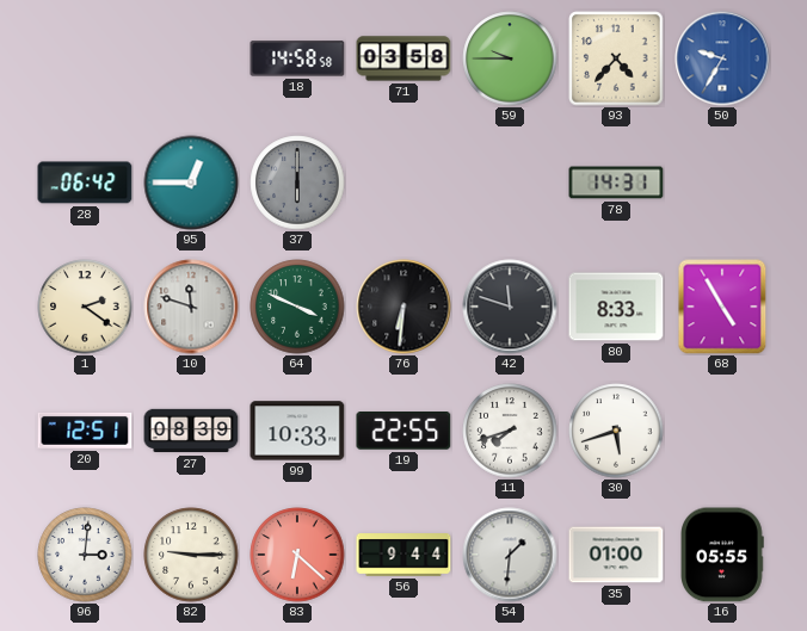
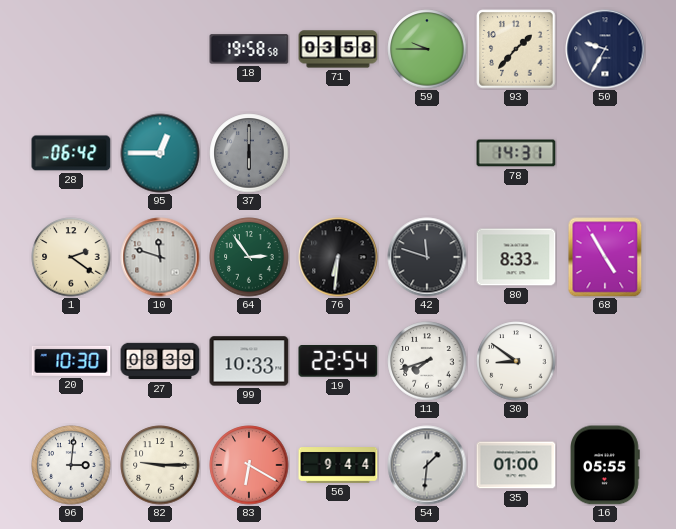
18: 14:58 -> 19:58
93: 4:37 -> 1:37
50 dial: blue -> navy
64: 3:49 -> 2:54
20: 12:51 -> 10:30
19: 22:55 -> 22:54
30: 5:42 -> 8:51
83: 6:22 -> 6:20
